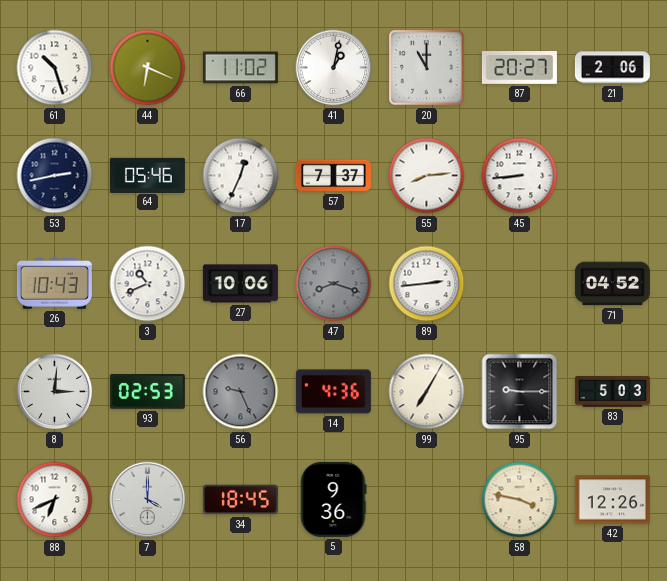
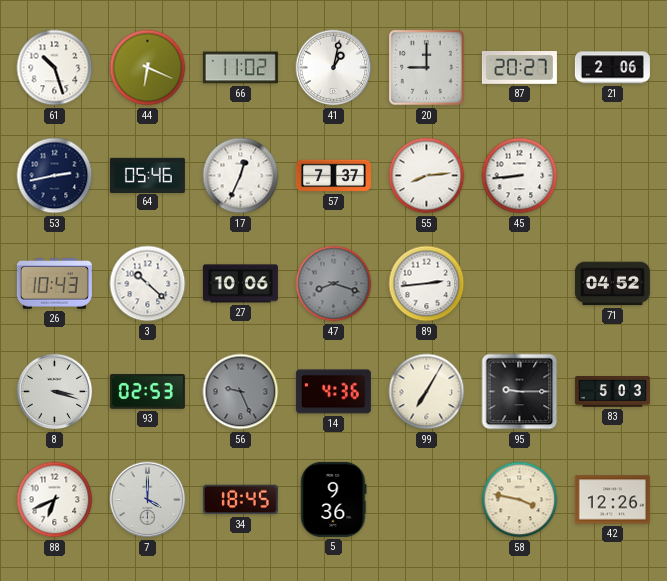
20: 11:00 -> 9:00
3: 10:41 -> 10:22
8: 3:01 -> 3:18
